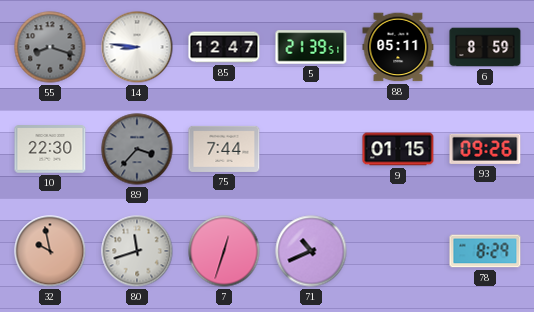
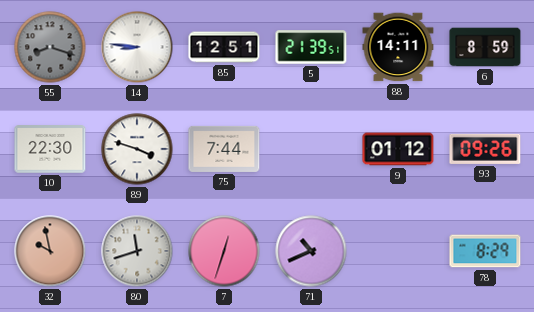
85: 12:47 -> 12:51
88: 05:11 -> 14:11
89: 3:37 -> 3:48
89 dial: grey -> white
9: 01:15 -> 01:12
